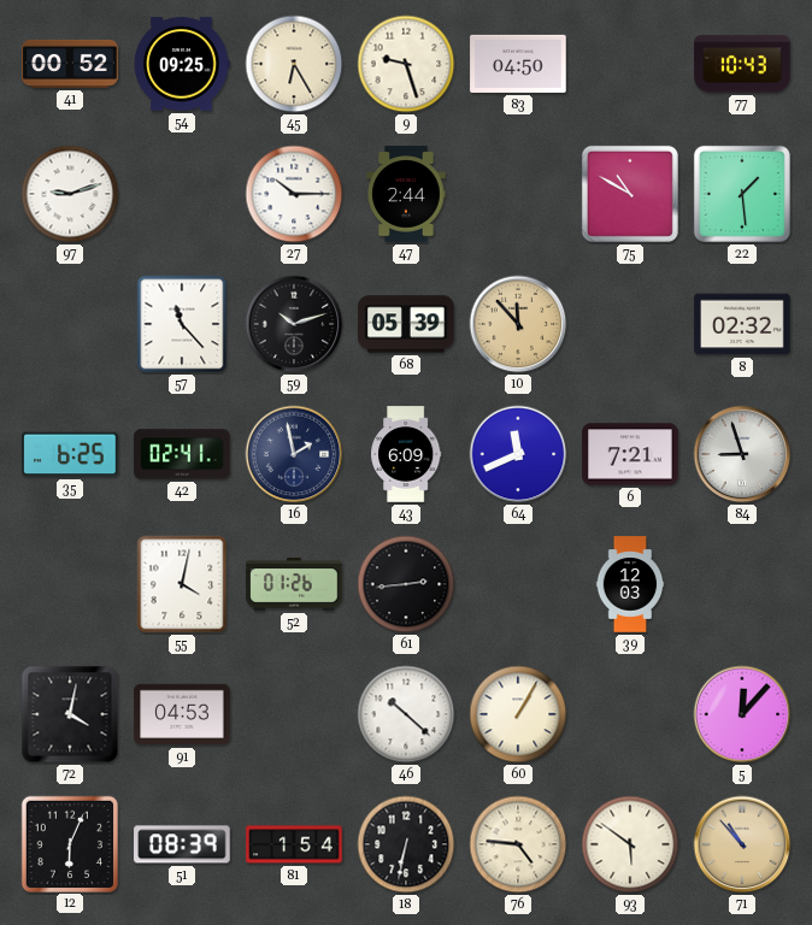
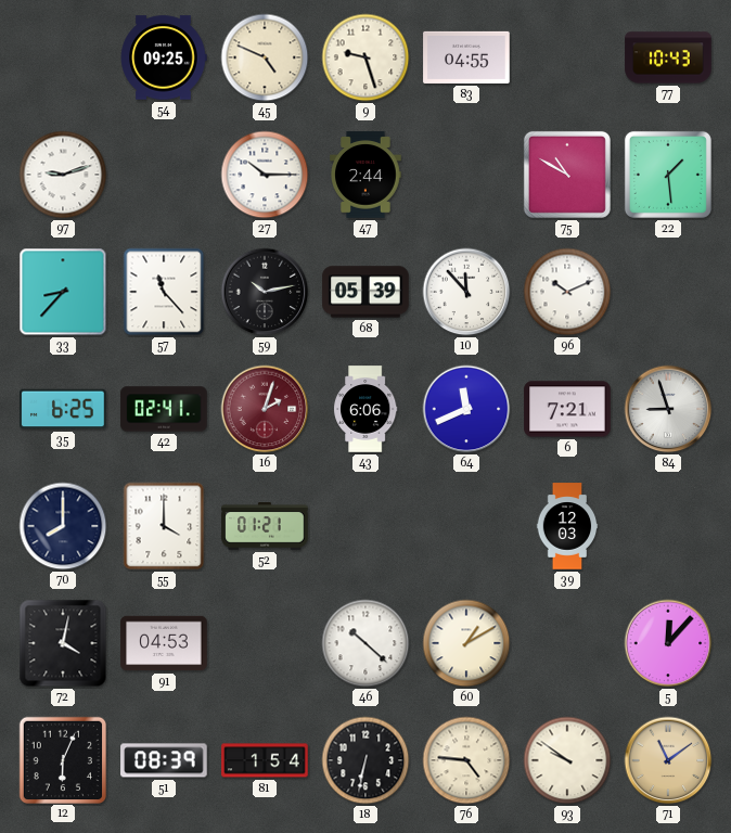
41: 00:52 -> none
45: 6:25 -> 4:49
83: 04:50 -> 04:55
33: none -> 8:37
59: 10:12 -> 10:13
10 dial: champagne -> white
96: none -> 10:11
8: 02:32 -> none
16: 1:58 -> 2:03
16 dial: navy -> burgundy
43: 6:09 -> 6:06
70: none -> 8:00
55: 4:02 -> 4:00
52: 01:26 -> 01:21
61: 2:44 -> none
60: 1:05 -> 1:10
93: 5:51 -> 9:51
71: 10:53 -> 11:09
